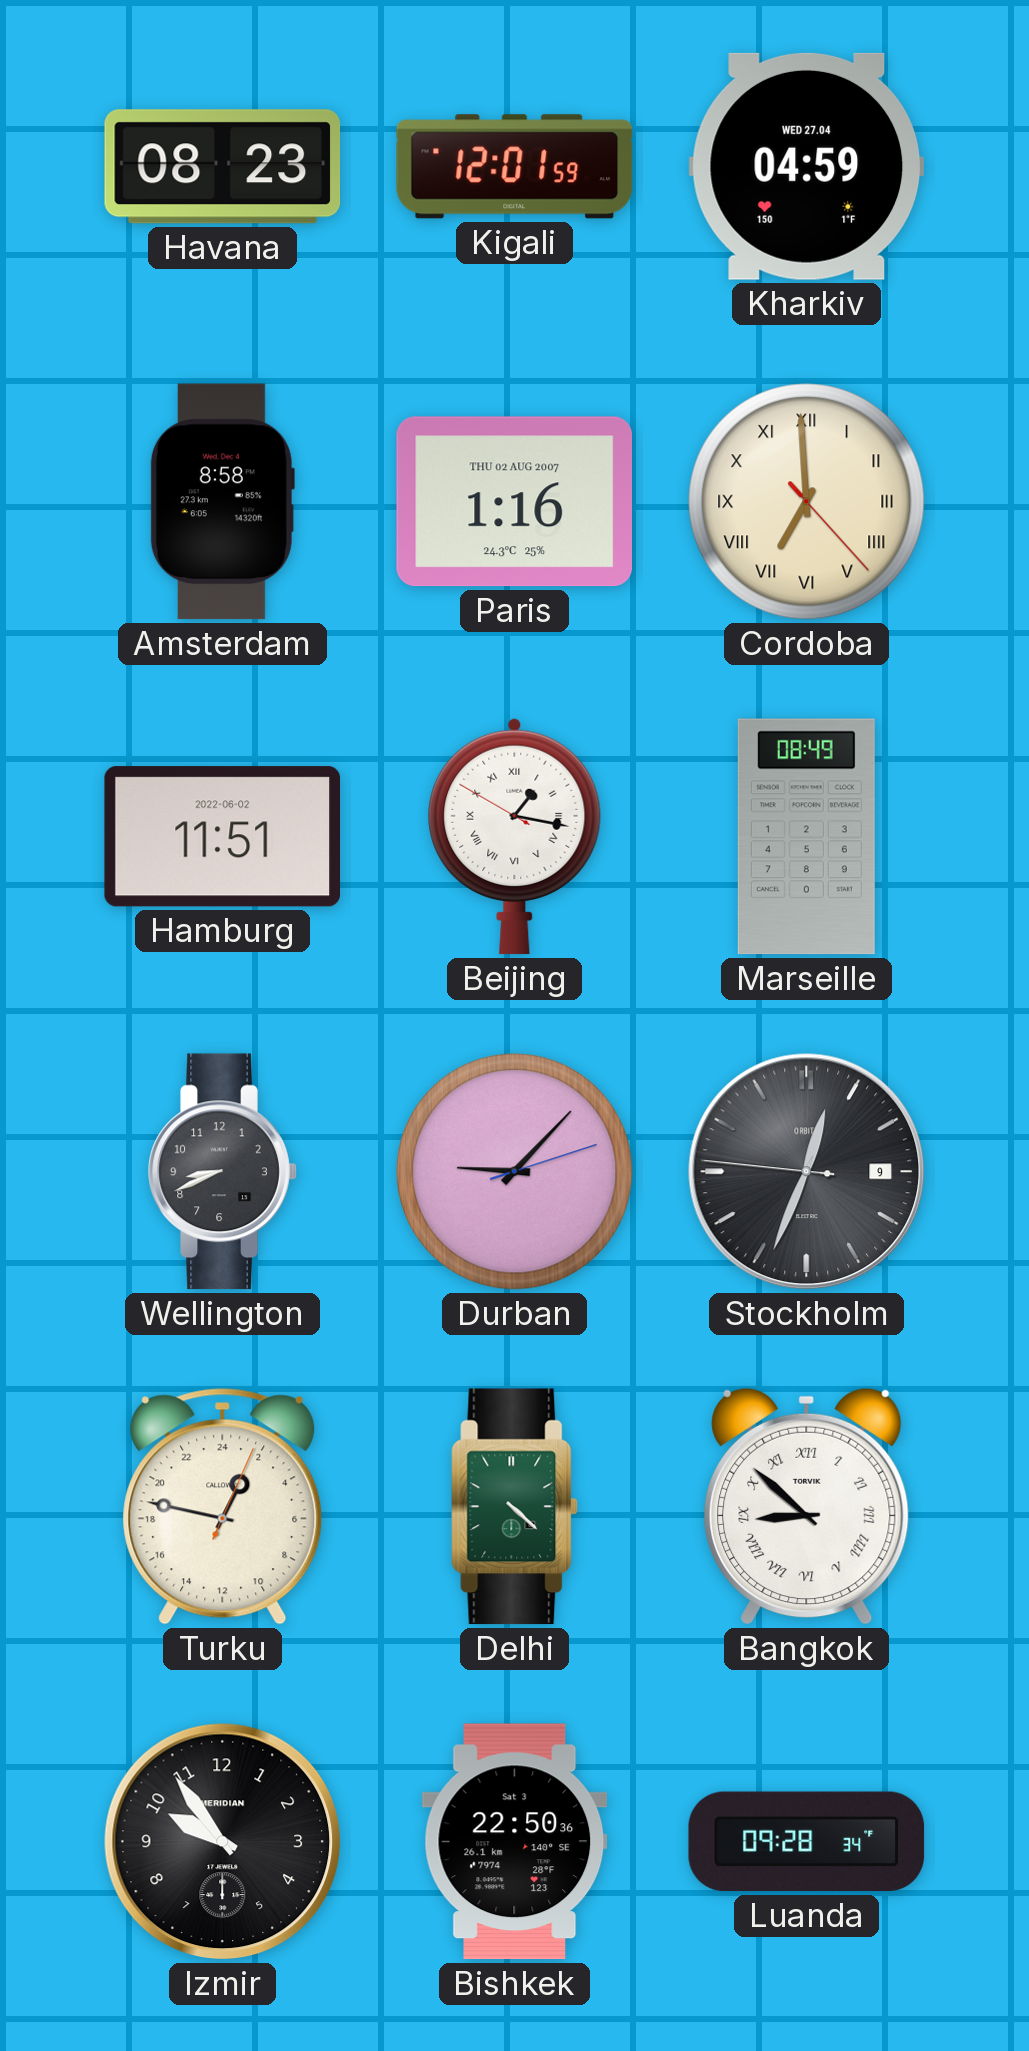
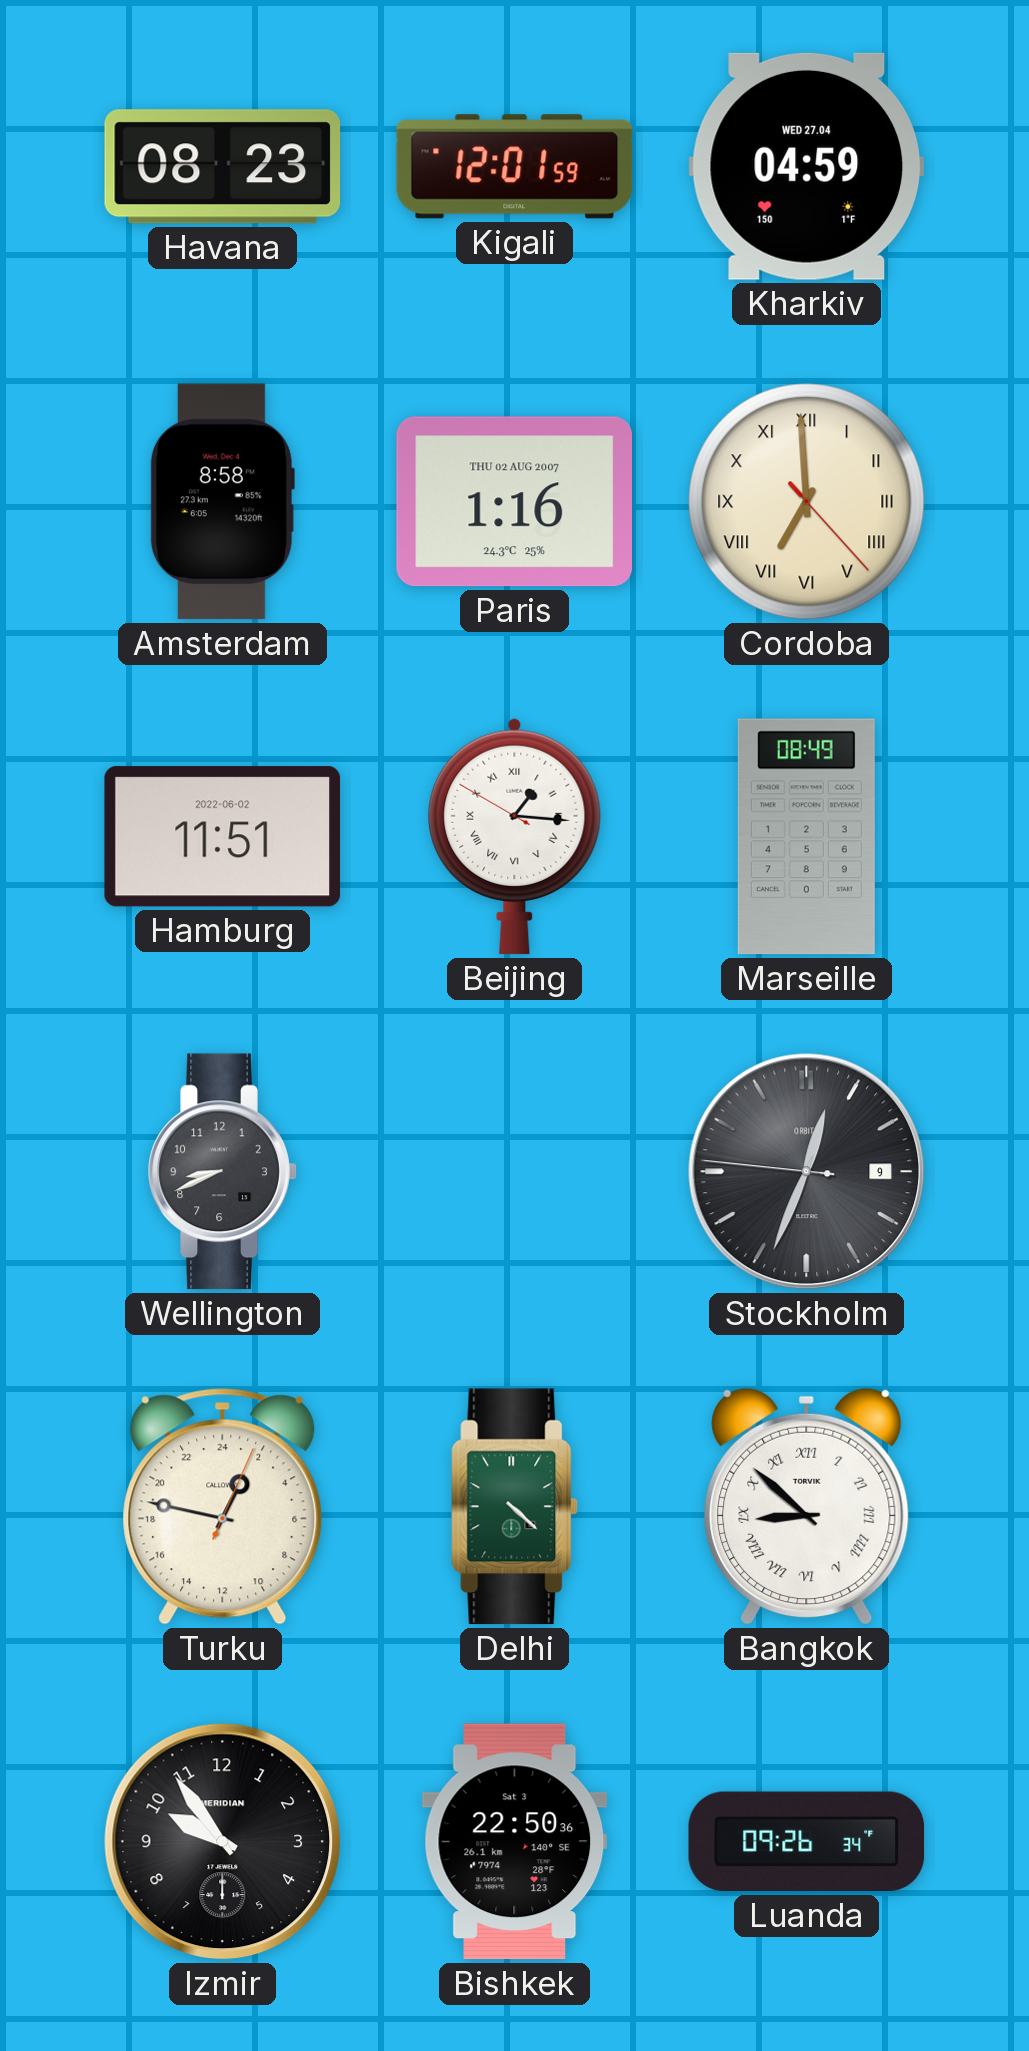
Beijing: 1:16 -> 1:15
Durban: 9:07 -> none
Luanda: 09:28 -> 09:26
